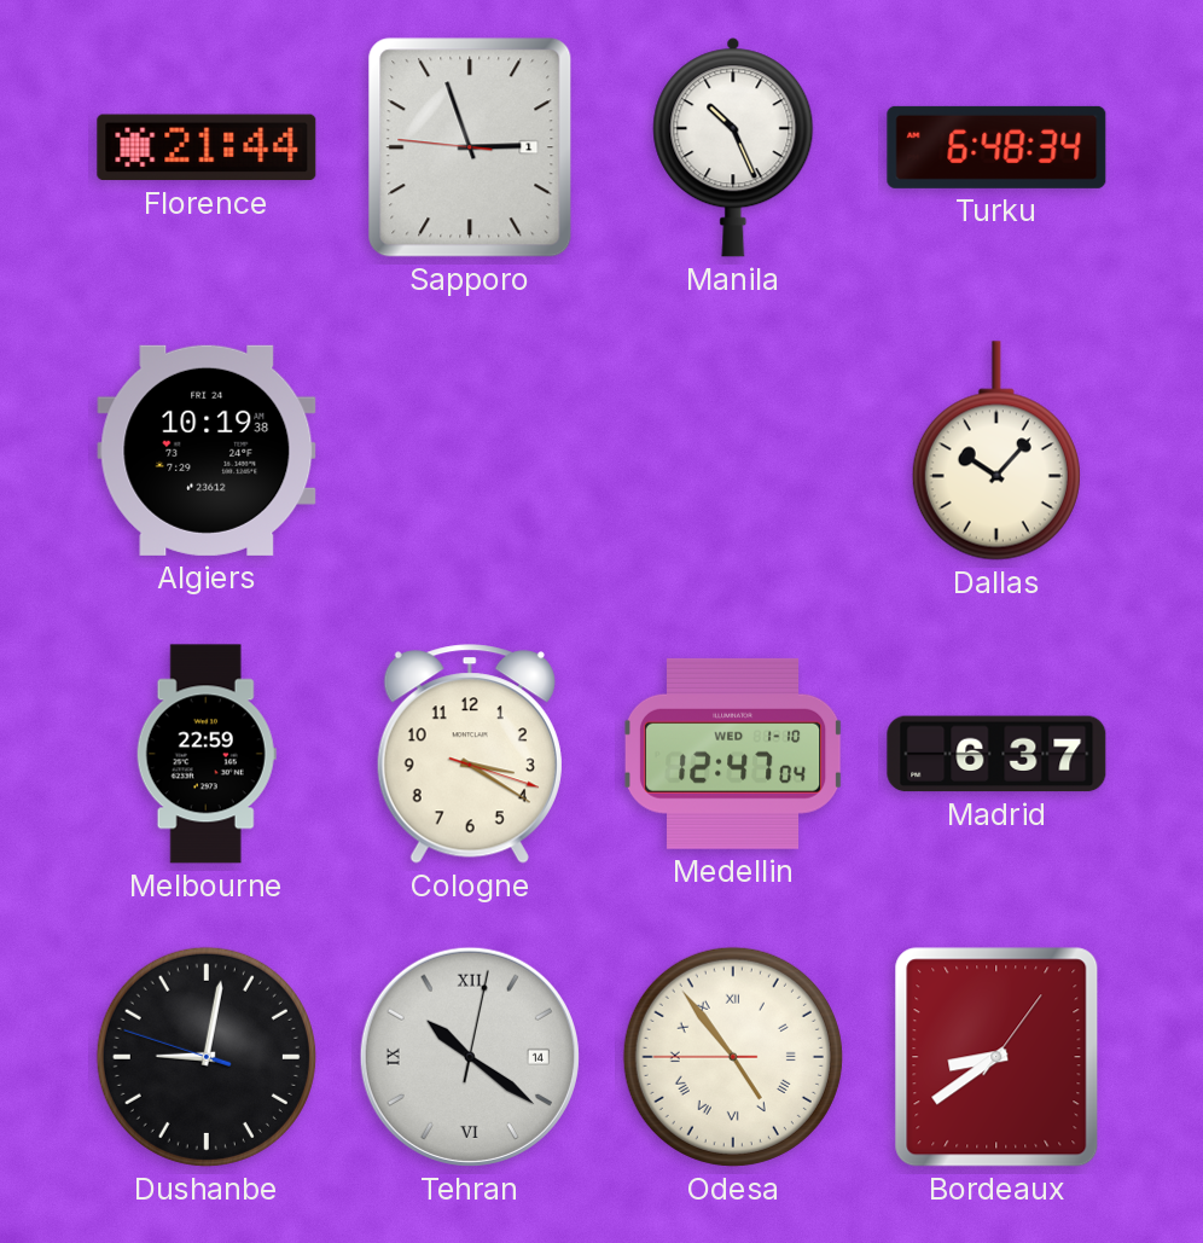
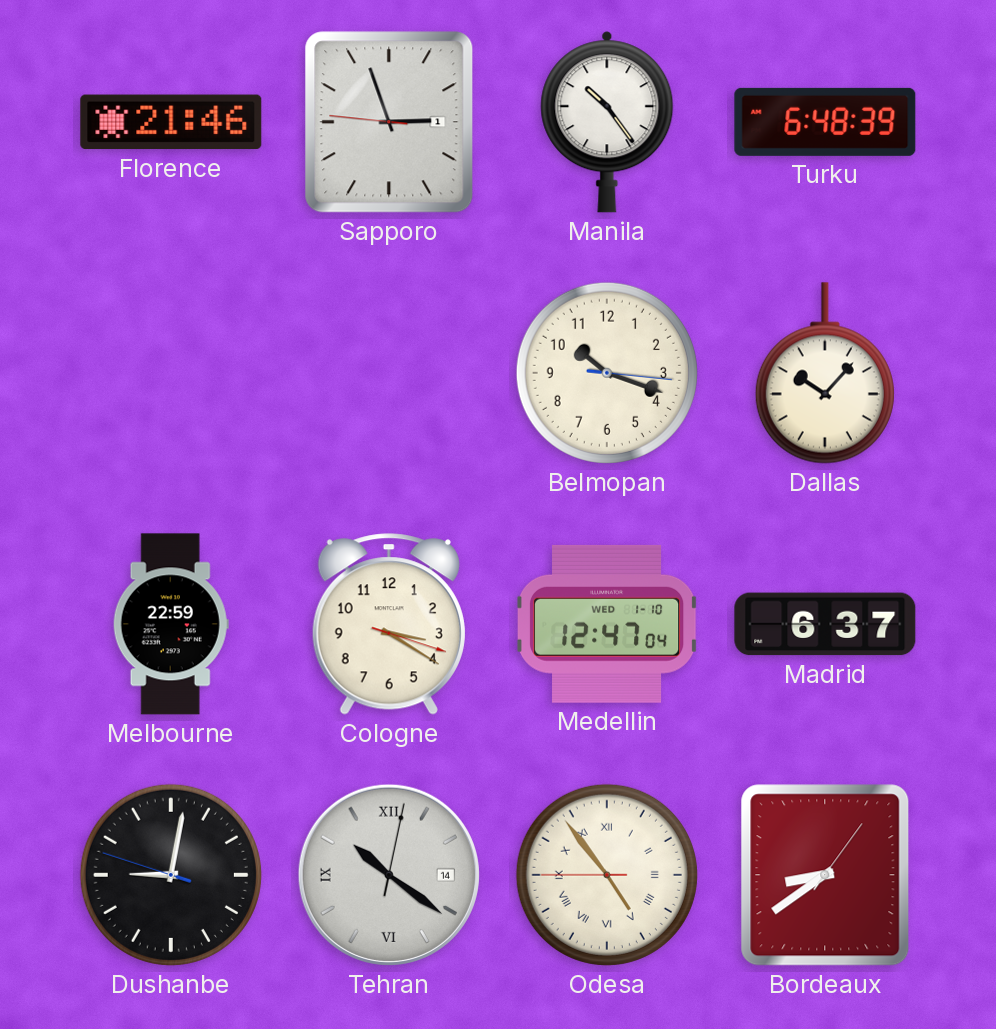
Florence: 21:44 -> 21:46
Manila: 10:26 -> 10:24
Turku: 6:48:34 -> 6:48:39
Algiers: 10:19 -> none
Belmopan: none -> 10:18
